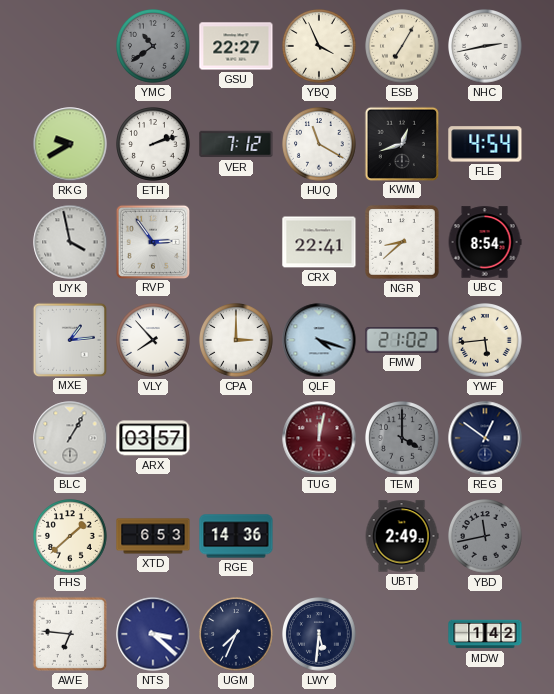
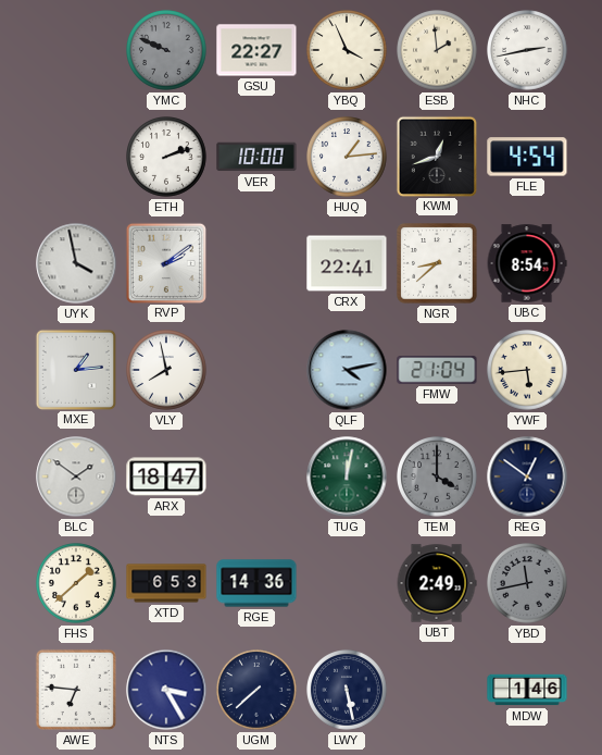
YMC: 10:39 -> 9:49
ESB: 7:05 -> 1:59
RKG: 9:40 -> none
VER: 7:12 -> 10:00
HUQ: 11:20 -> 1:14
RVP: 2:54 -> 2:09
VLY: 7:53 -> 7:58
CPA: 3:00 -> none
QLF: 4:18 -> 4:13
FMW: 21:02 -> 21:04
BLC: 1:05 -> 1:51
ARX: 03:57 -> 18:47
TUG dial: burgundy -> green
NTS: 3:22 -> 3:25
UGM: 7:34 -> 7:38
LWY: 5:31 -> 5:28
MDW: 1:42 -> 1:46
